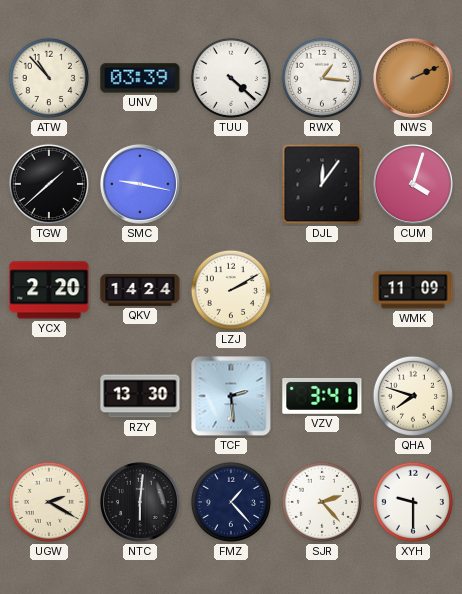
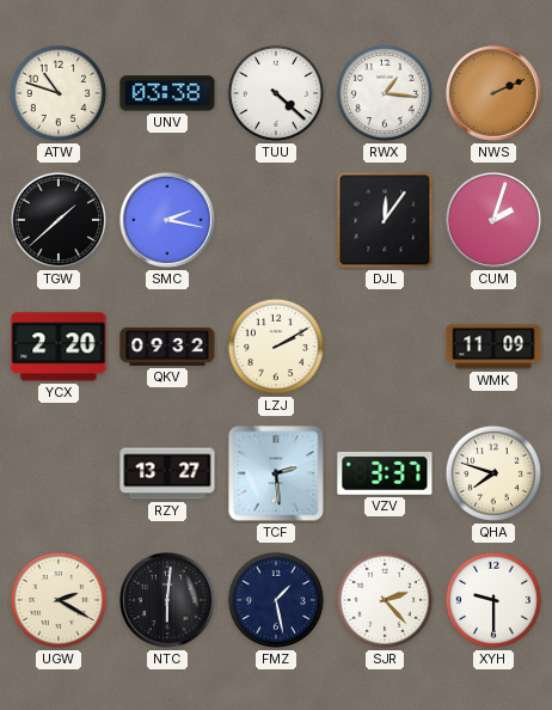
ATW: 10:53 -> 10:48
UNV: 03:39 -> 03:38
SMC: 9:17 -> 2:17
CUM: 4:03 -> 2:03
QKV: 14:24 -> 09:32
RZY: 13:30 -> 13:27
VZV: 3:41 -> 3:37
FMZ: 1:23 -> 1:28
